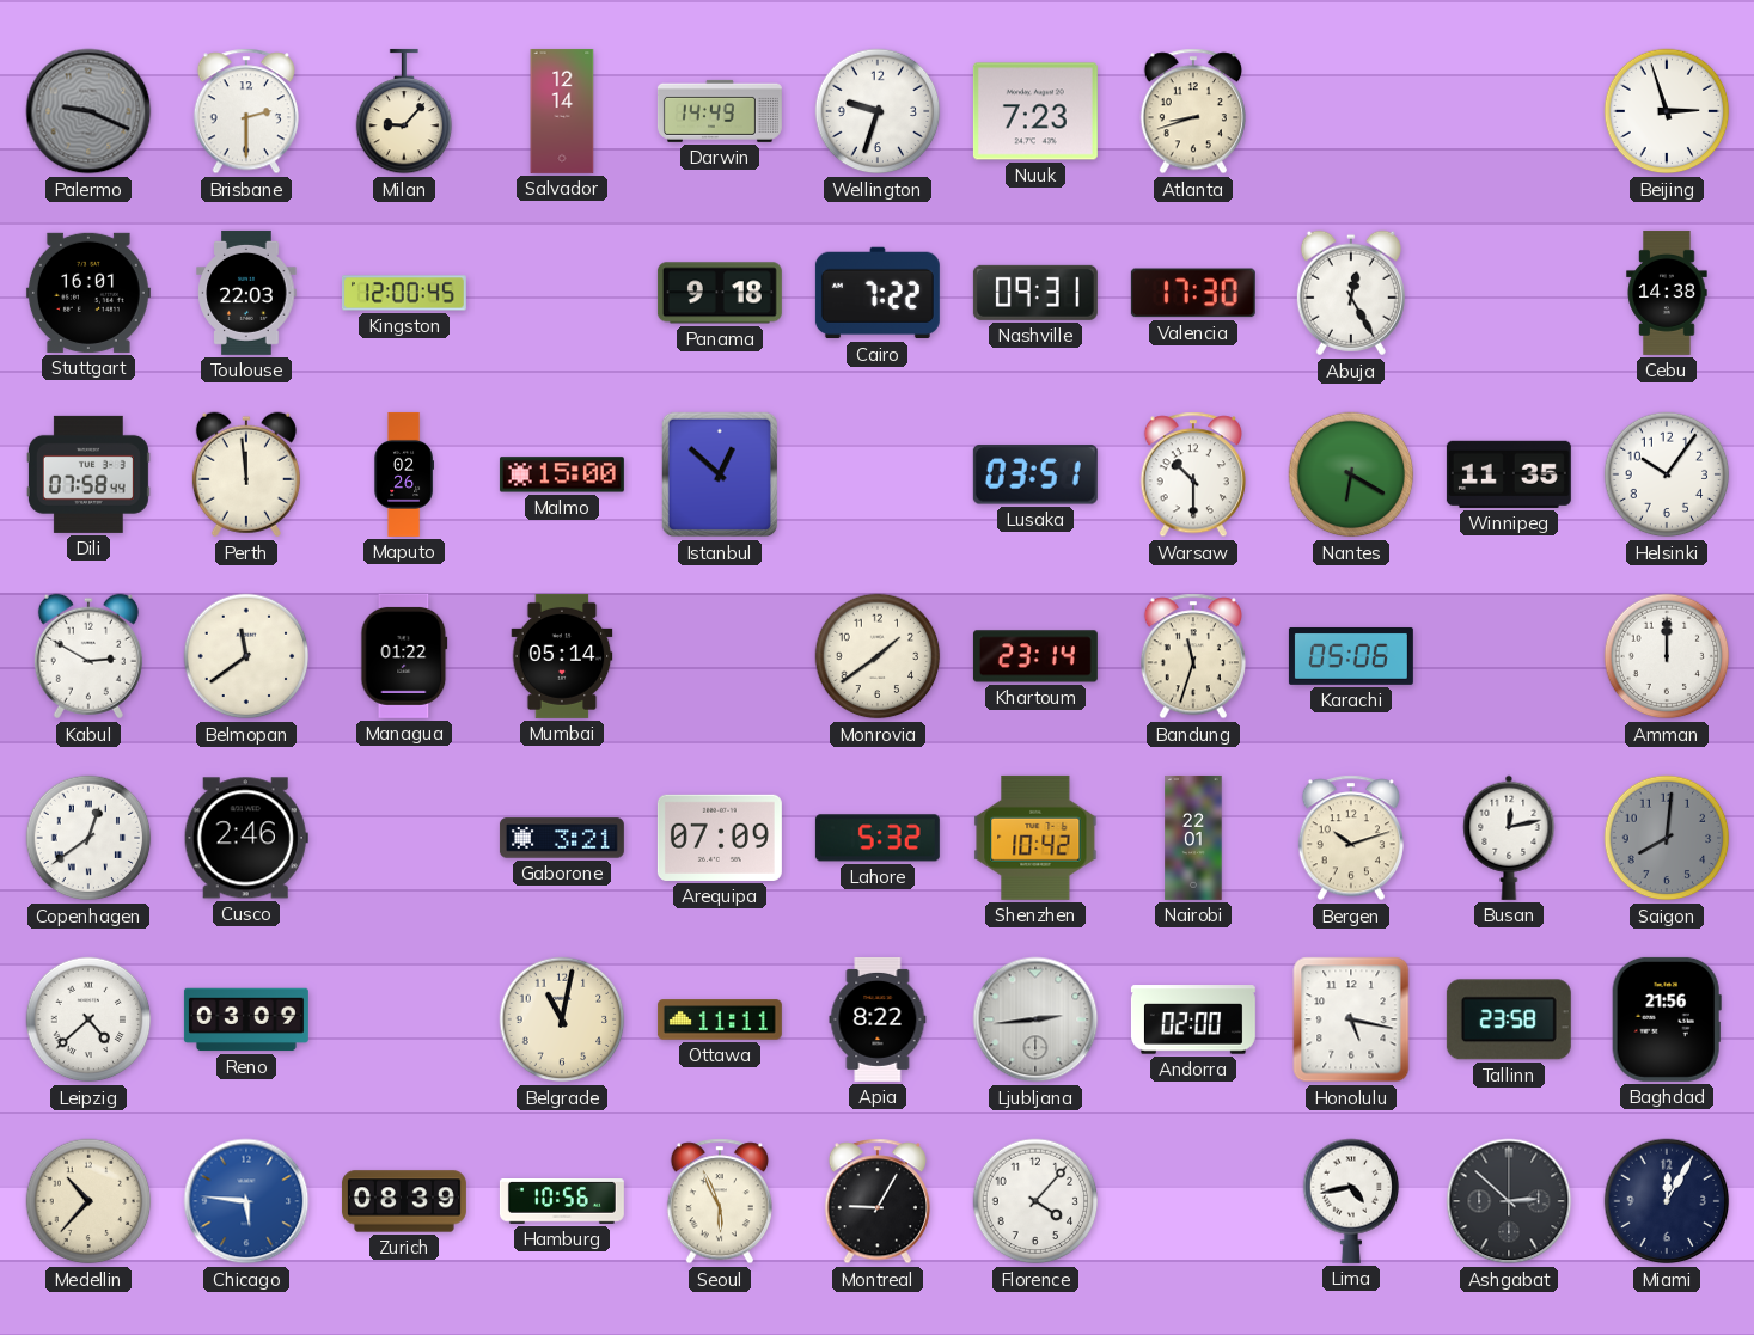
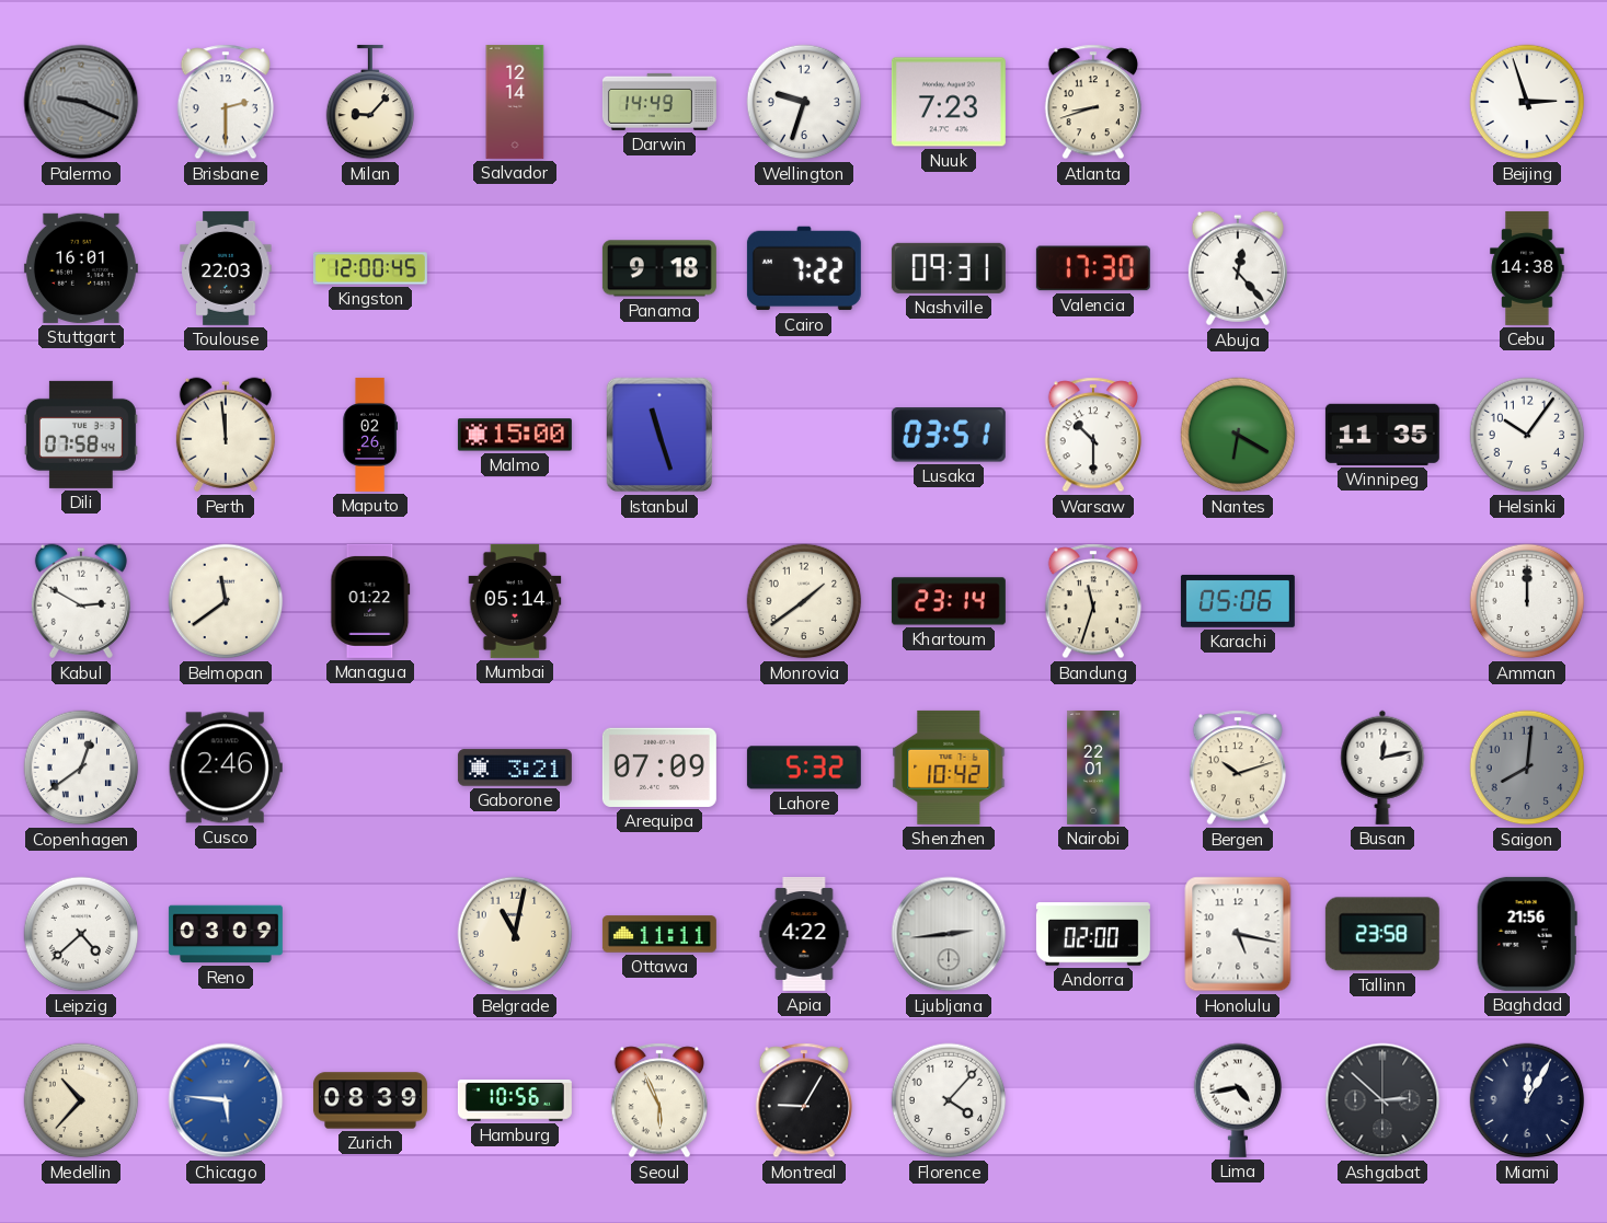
Abuja: 12:25 -> 12:23
Istanbul: 12:52 -> 11:27
Apia: 8:22 -> 4:22
